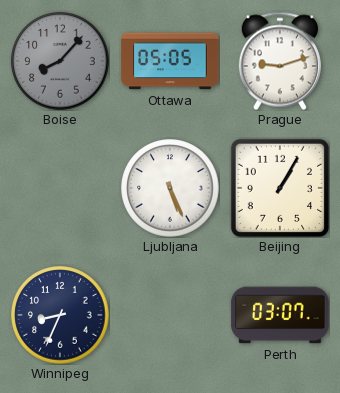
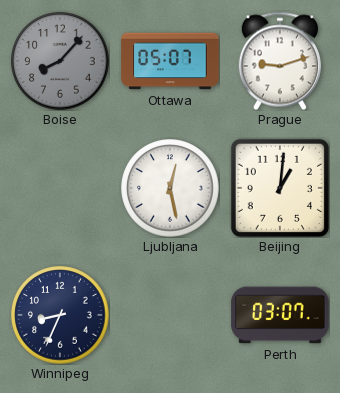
Ottawa: 05:05 -> 05:07
Ljubljana: 5:26 -> 12:28
Beijing: 1:05 -> 1:01
